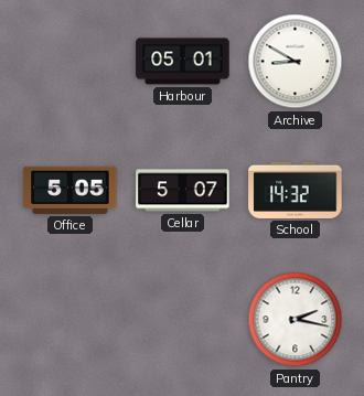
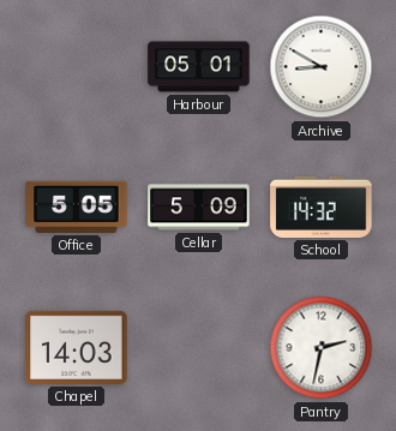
Cellar: 5:07 -> 5:09
Chapel: none -> 14:03
Pantry: 2:17 -> 2:32
